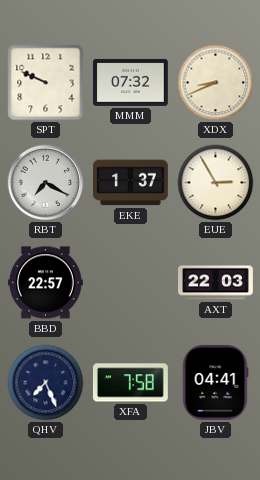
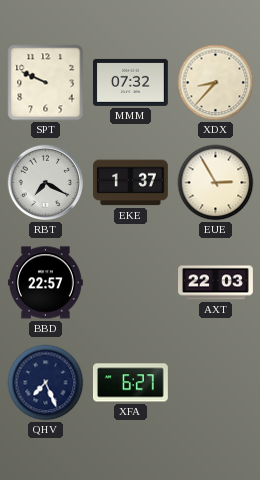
XDX: 8:41 -> 8:37
XFA: 7:58 -> 6:27
JBV: 04:41 -> none
